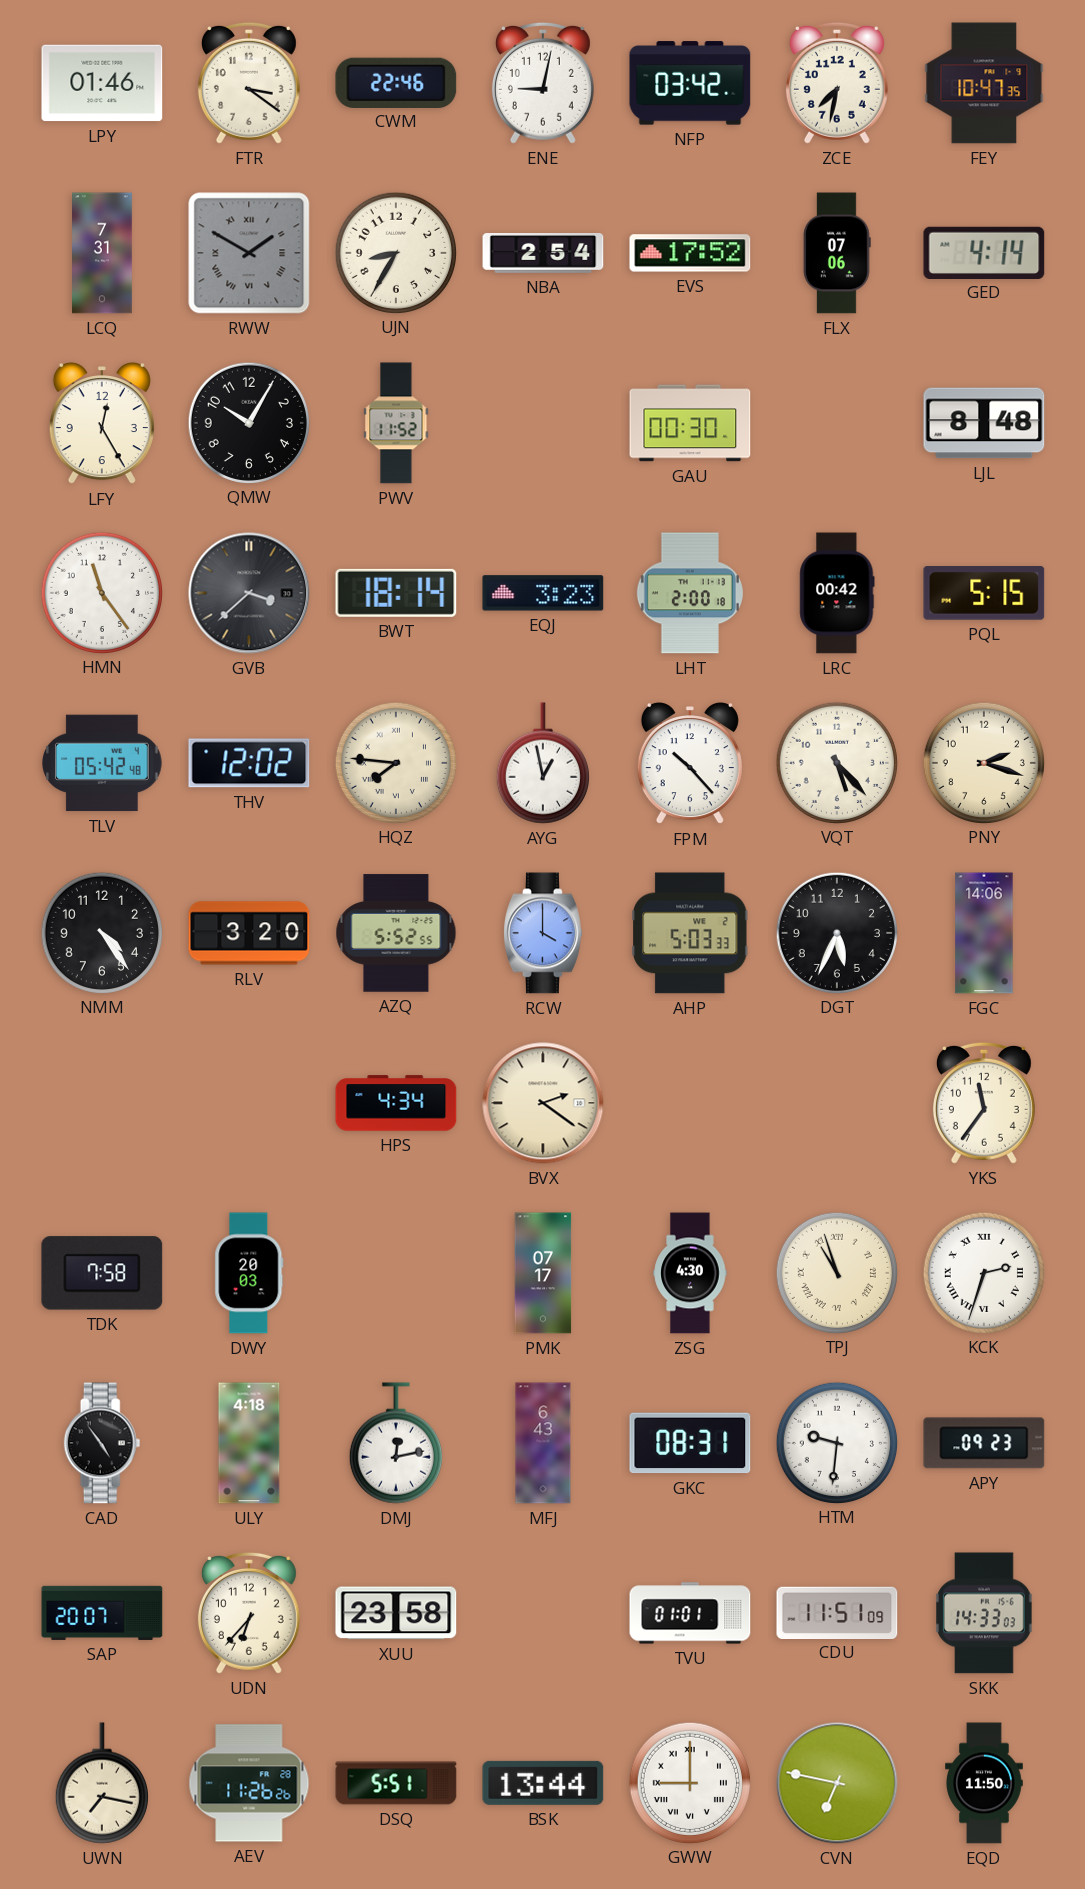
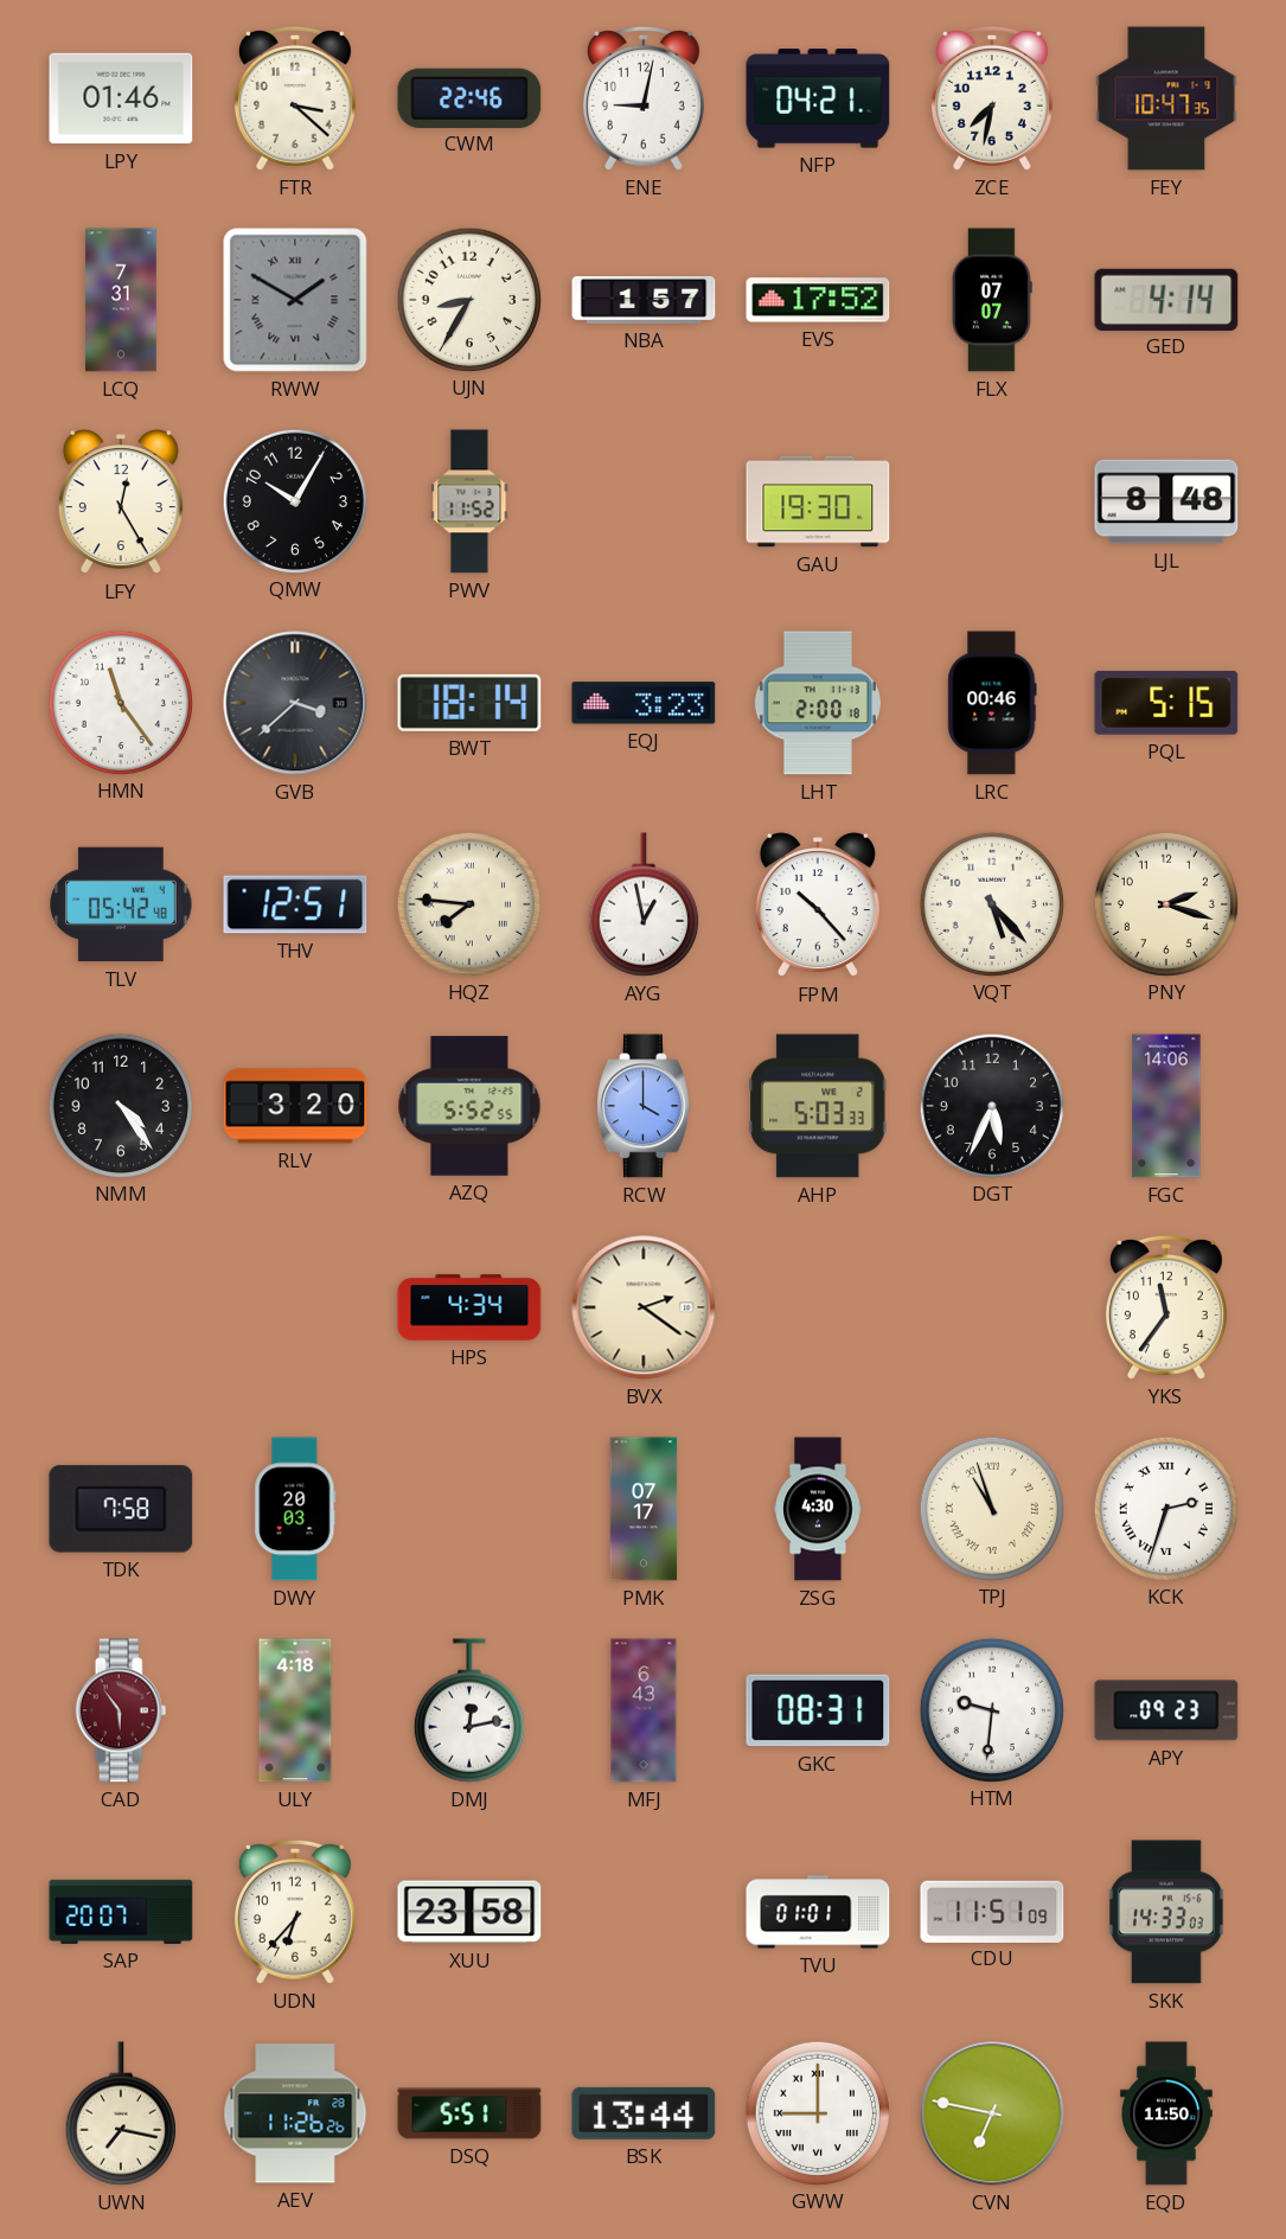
FTR: 3:21 -> 3:22
NFP: 03:42 -> 04:21
NBA: 2:54 -> 1:57
FLX: 07:06 -> 07:07
GAU: 00:30 -> 19:30
LRC: 00:42 -> 00:46
THV: 12:02 -> 12:51
CAD: 4:54 -> 5:54
CAD dial: black -> burgundy
